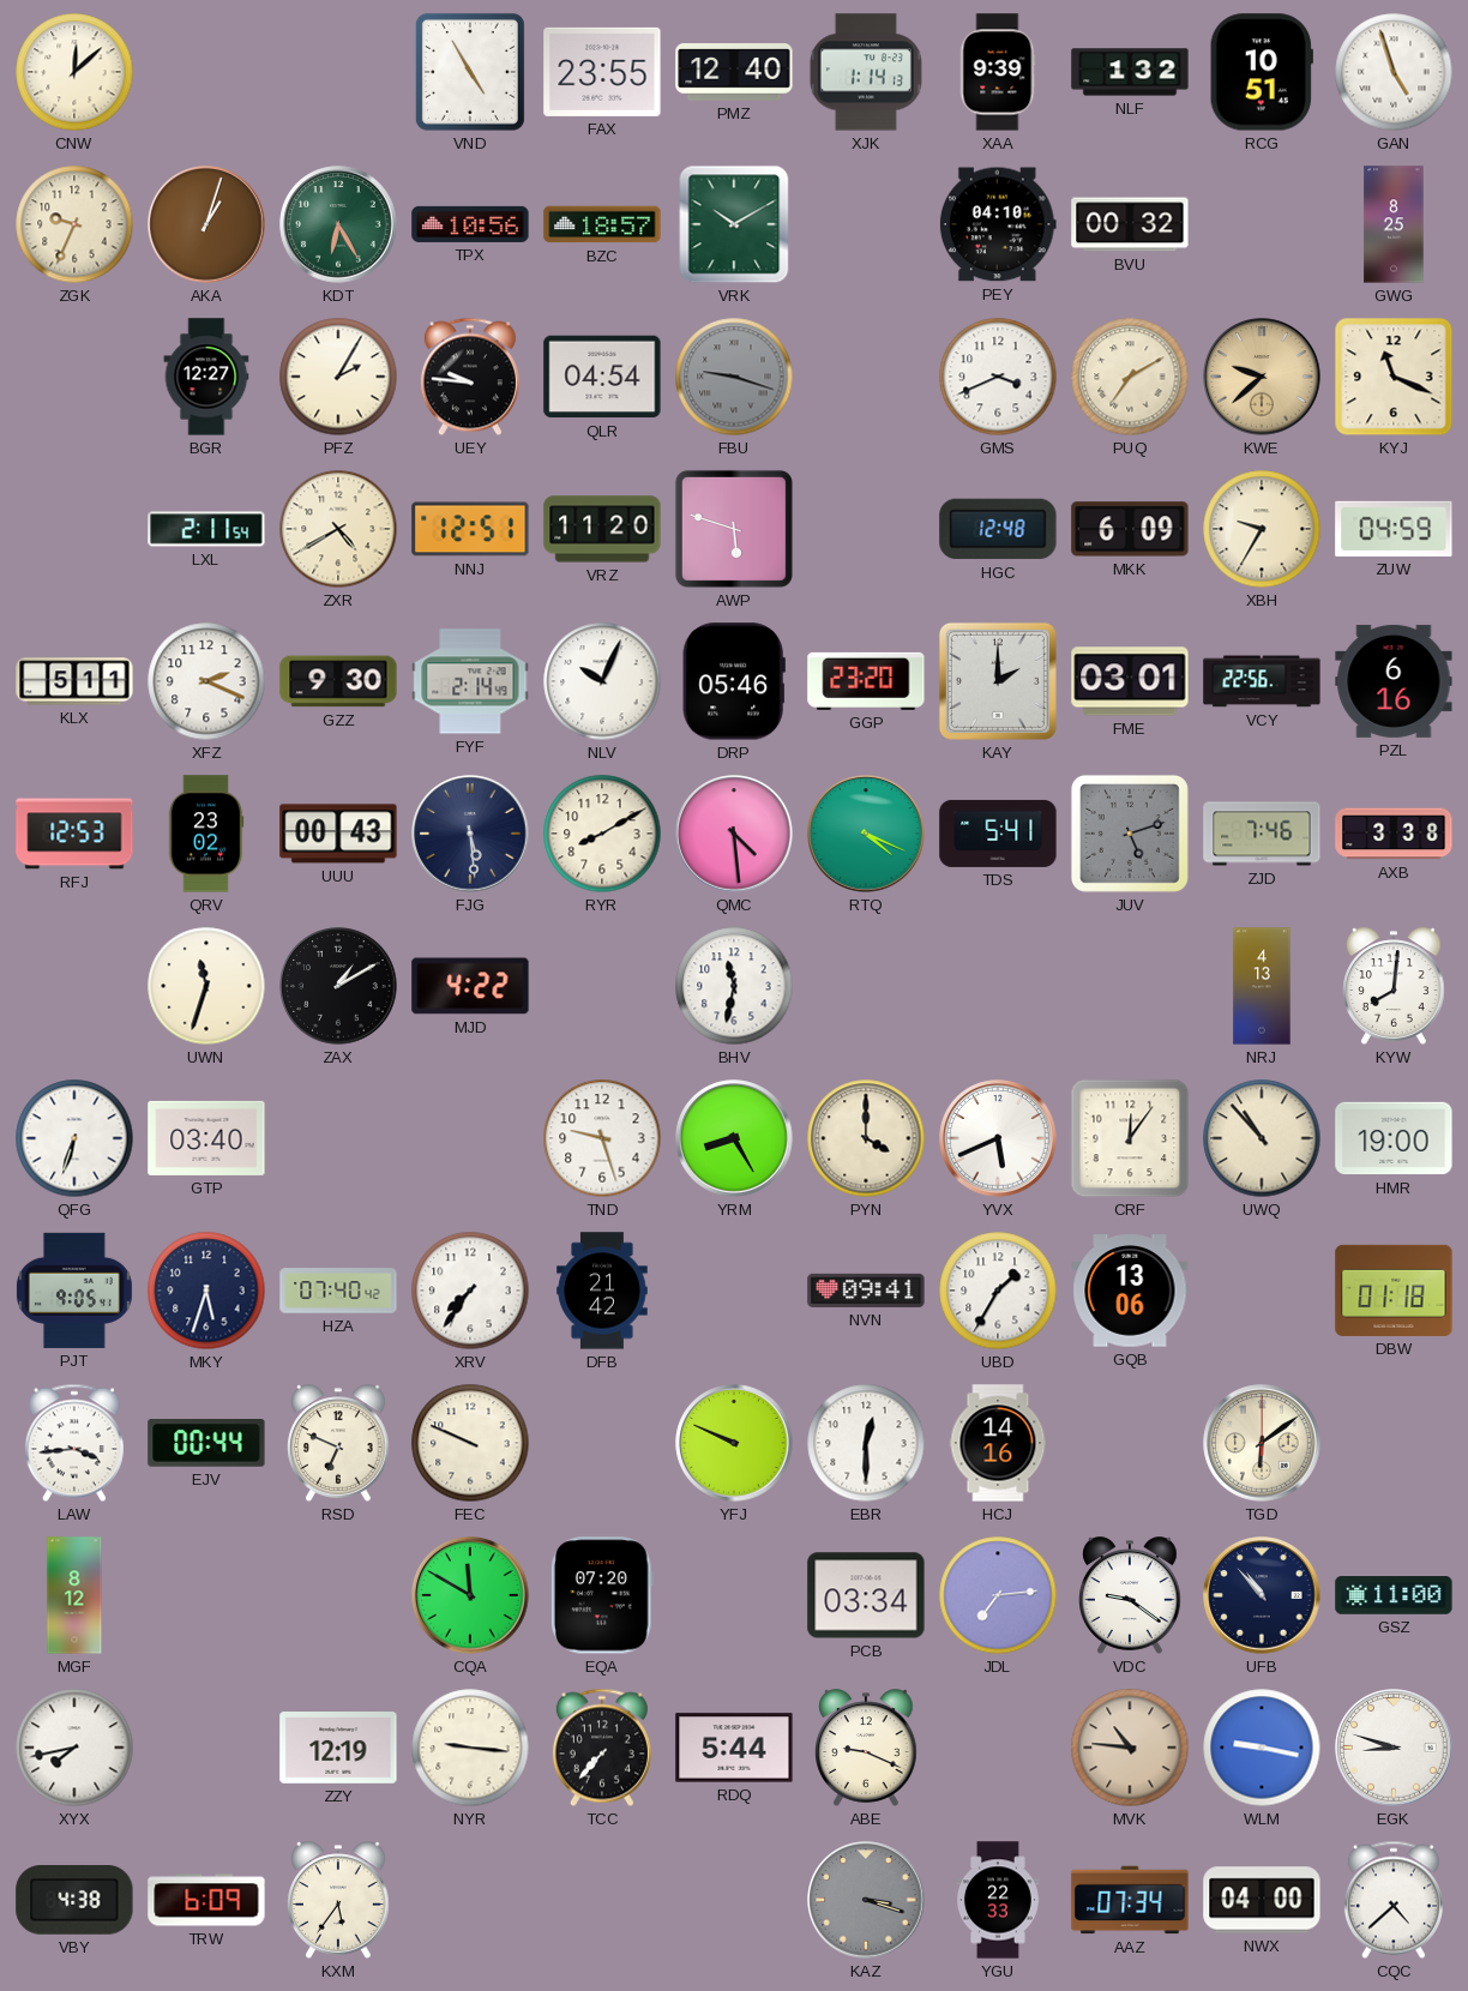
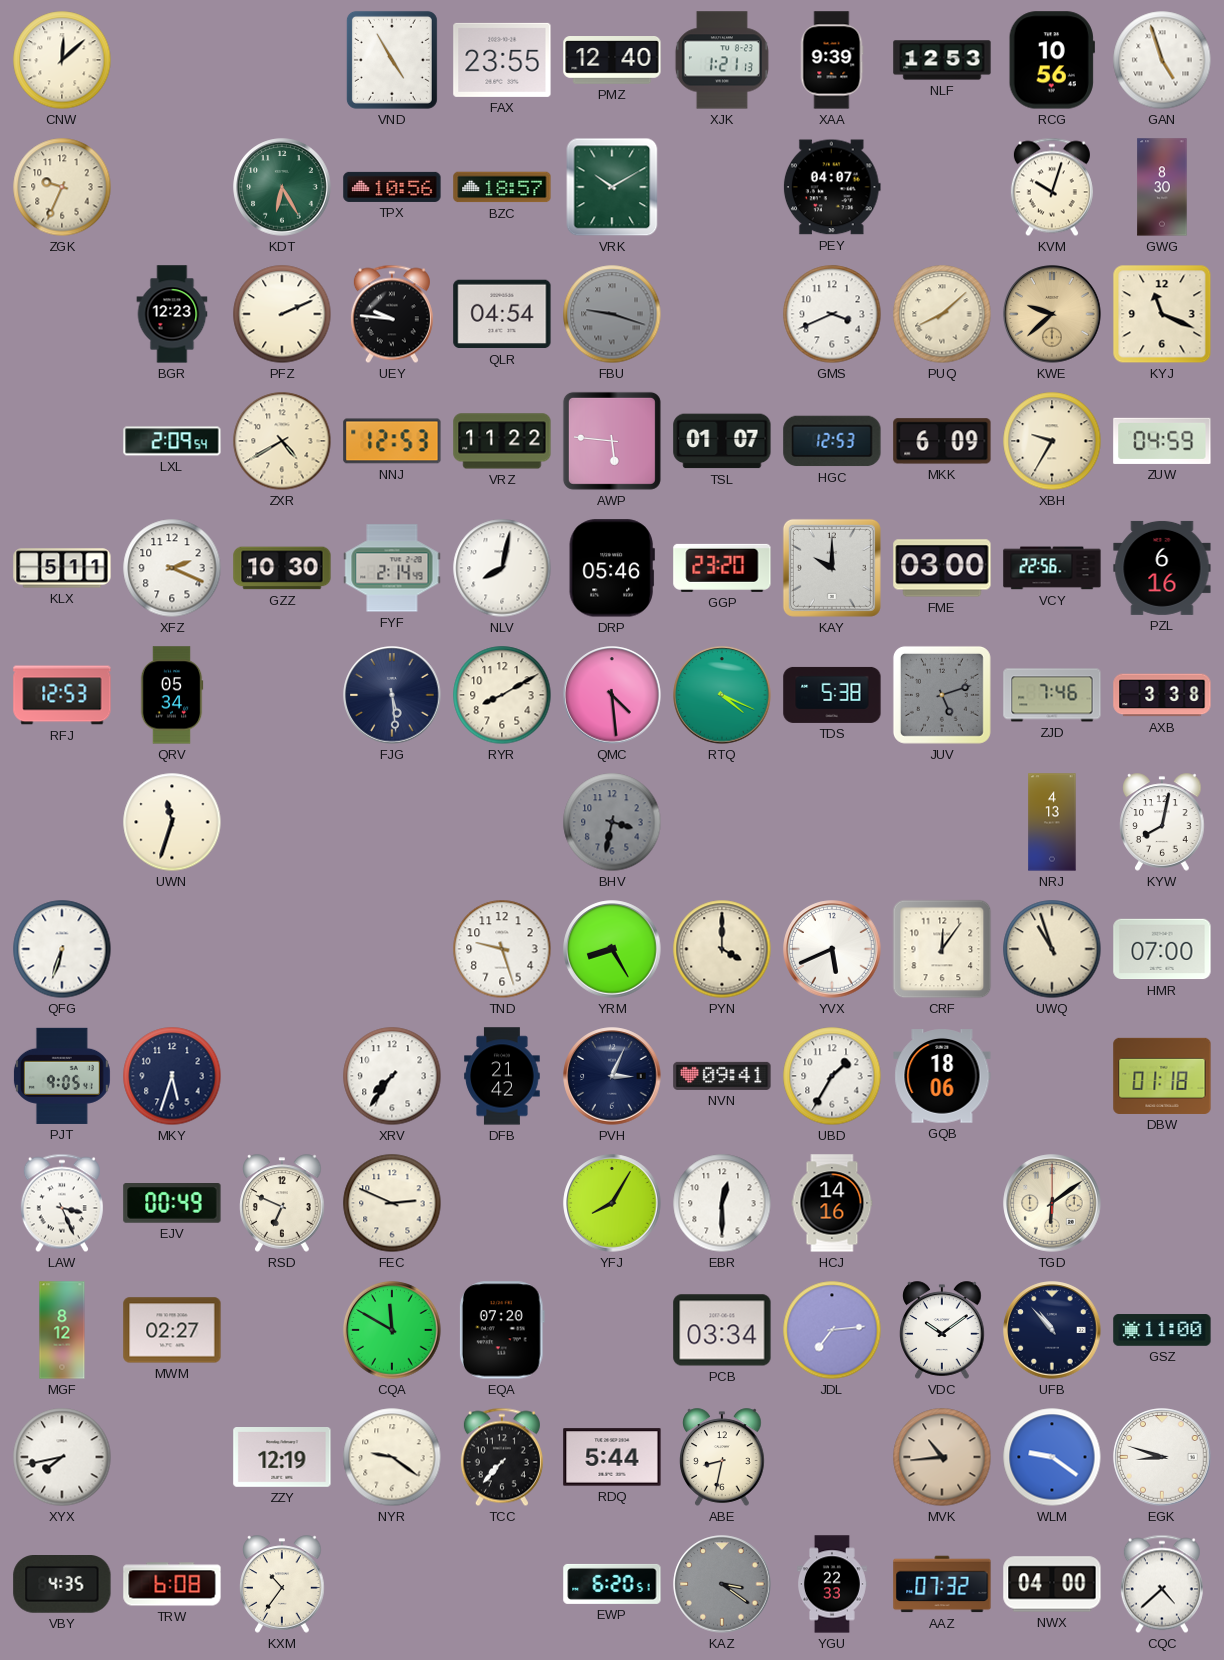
XJK: 1:14 -> 1:21
NLF: 1:32 -> 12:53
RCG: 10:51 -> 10:56
AKA: 1:03 -> none
PEY: 04:10 -> 04:07
BVU: 00:32 -> none
KVM: none -> 10:03
GWG: 8:25 -> 8:30
BGR: 12:27 -> 12:23
PFZ: 2:05 -> 2:11
PUQ: 7:10 -> 8:08
LXL: 2:11 -> 2:09
NNJ: 12:51 -> 12:53
VRZ: 11:20 -> 11:22
AWP: 5:48 -> 5:46
TSL: none -> 01:07
HGC: 12:48 -> 12:53
GZZ: 9:30 -> 10:30
NLV: 10:04 -> 8:02
KAY: 2:00 -> 10:00
FME: 03:01 -> 03:00
QRV: 23:02 -> 05:34
UUU: 00:43 -> none
TDS: 5:41 -> 5:38
ZAX: 1:10 -> none
MJD: 4:22 -> none
BHV: 11:32 -> 3:32
BHV dial: white -> grey
KYW: 8:01 -> 8:02
GTP: 03:40 -> none
UWQ: 10:53 -> 10:57
HMR: 19:00 -> 07:00
HZA: 07:40 -> none
PVH: none -> 3:04
GQB: 13:06 -> 18:06
LAW: 3:44 -> 3:26
EJV: 00:44 -> 00:49
FEC: 9:49 -> 2:49
YFJ: 9:49 -> 8:05
MWM: none -> 02:27
VDC: 9:21 -> 10:09
NYR: 9:16 -> 9:21
ABE: 9:19 -> 8:32
MVK: 10:46 -> 10:44
WLM: 9:17 -> 9:21
VBY: 4:38 -> 4:35
TRW: 6:09 -> 6:08
KXM: 5:36 -> 10:36
EWP: none -> 6:20
KAZ: 3:18 -> 3:21
AAZ: 07:34 -> 07:32
